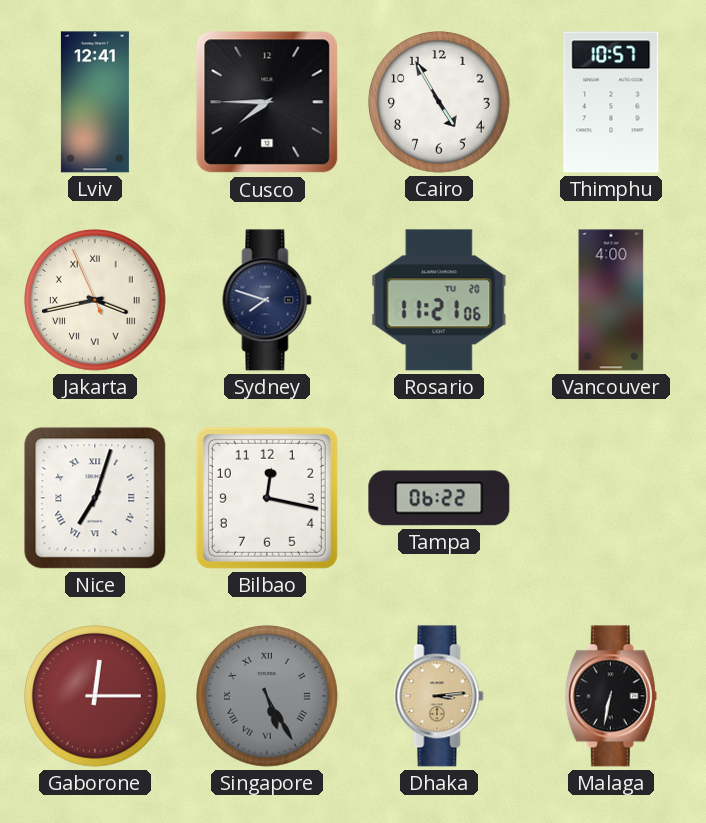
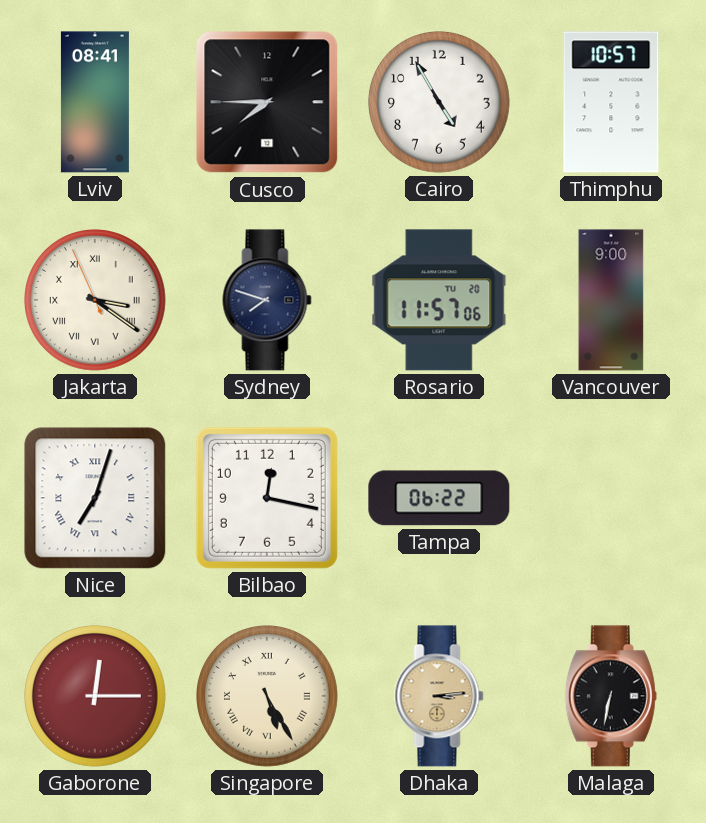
Lviv: 12:41 -> 08:41
Jakarta: 3:42 -> 3:20
Rosario: 11:21 -> 11:57
Vancouver: 4:00 -> 9:00
Singapore dial: grey -> cream
